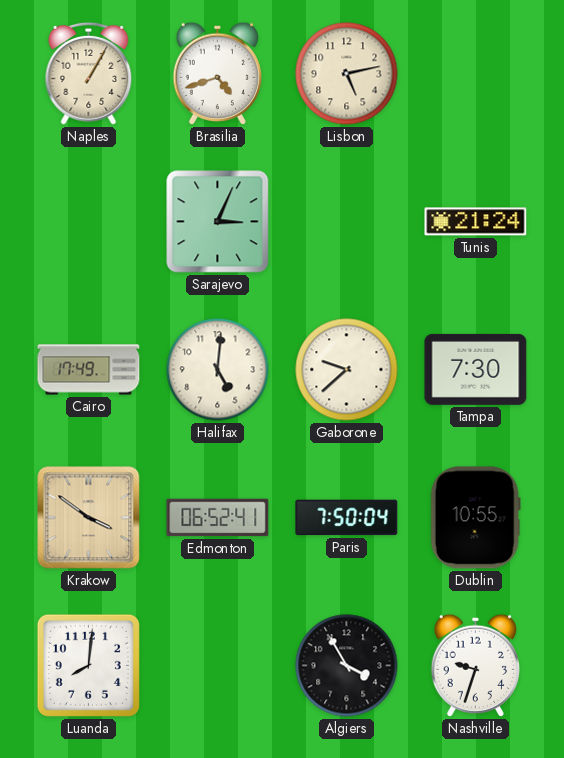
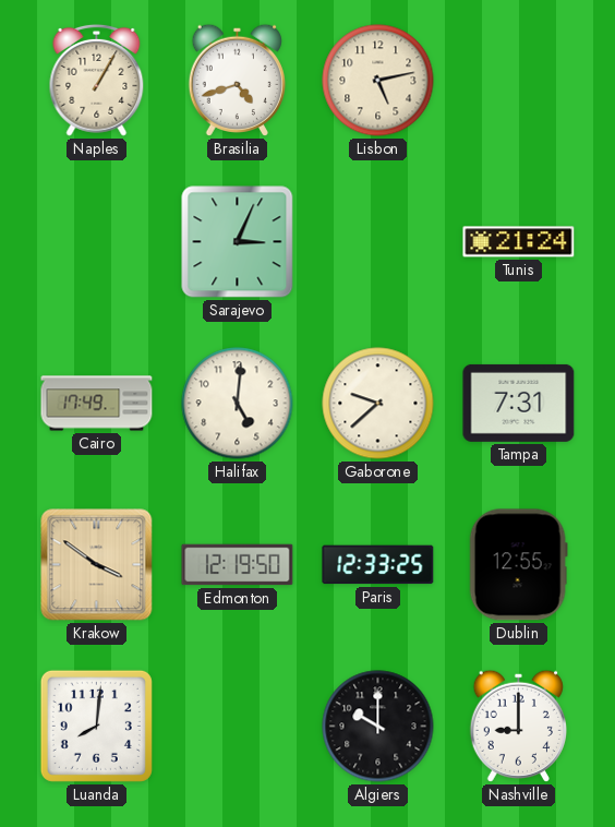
Tampa: 7:30 -> 7:31
Edmonton: 06:52 -> 12:19
Paris: 7:50 -> 12:33
Dublin: 10:55 -> 12:55
Algiers: 3:55 -> 10:00
Nashville: 9:33 -> 9:00
